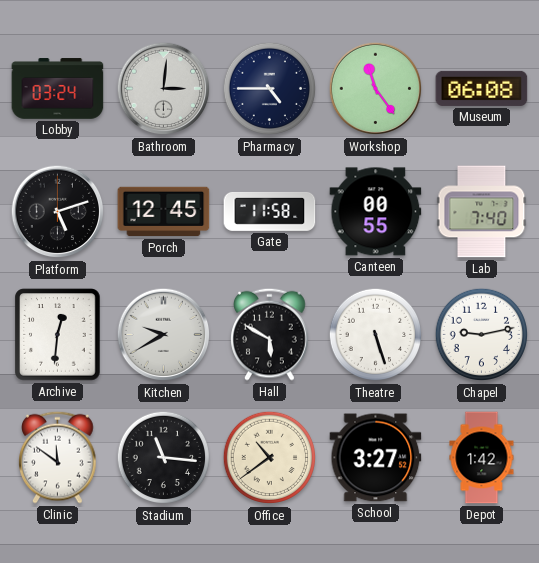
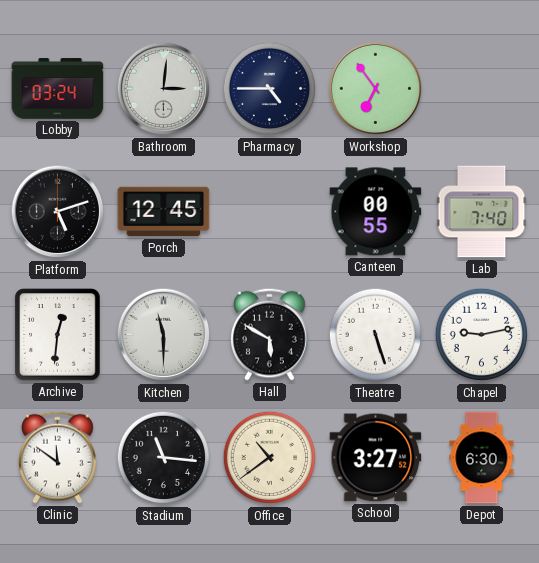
Workshop: 11:24 -> 6:54
Museum: 06:08 -> none
Gate: 11:58 -> none
Kitchen: 9:40 -> 11:30
Depot: 1:42 -> 6:30
